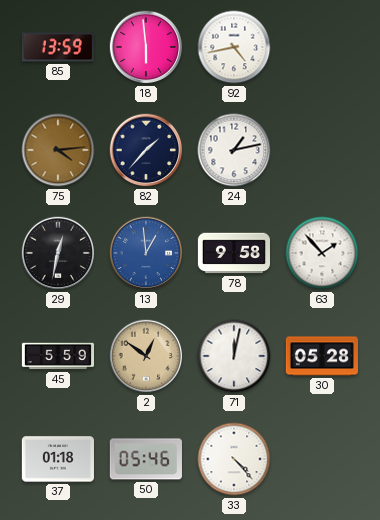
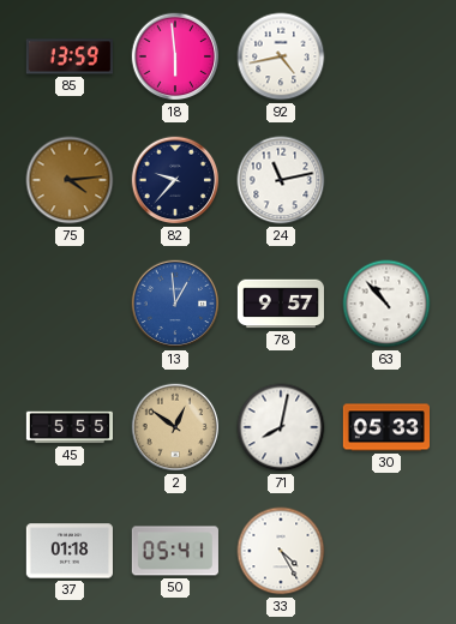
82: 1:37 -> 9:37
24: 1:13 -> 11:13
29: 12:32 -> none
78: 9:58 -> 9:57
63: 1:53 -> 10:53
45: 5:59 -> 5:55
71: 12:02 -> 8:02
30: 05:28 -> 05:33
50: 05:46 -> 05:41
33: 4:23 -> 4:25
